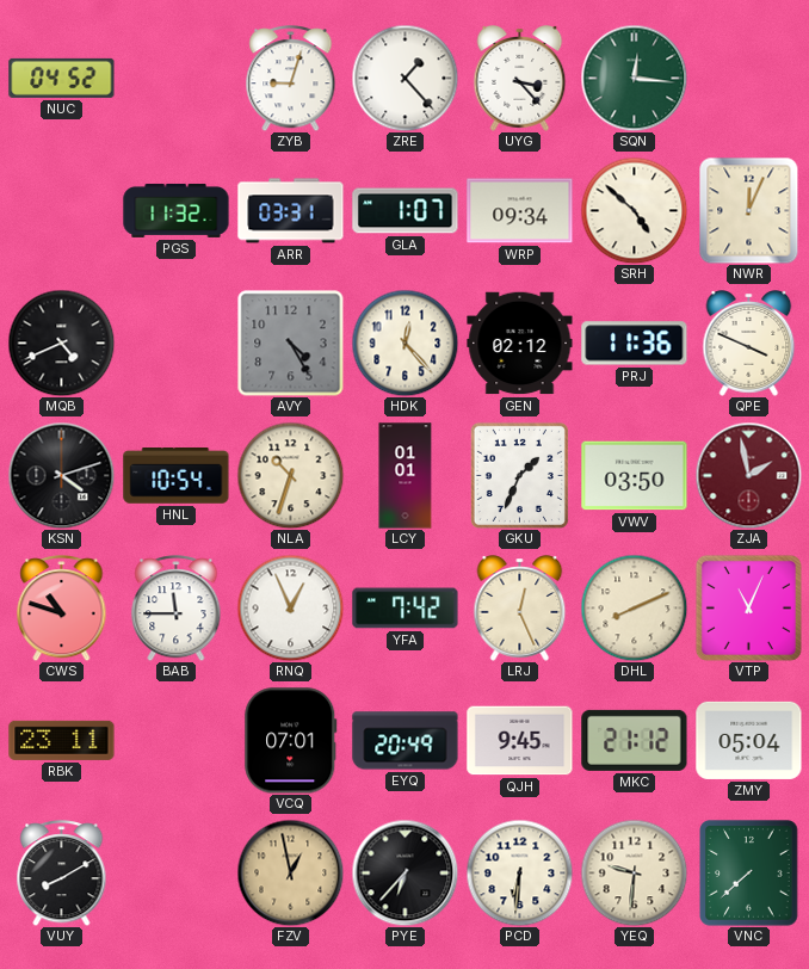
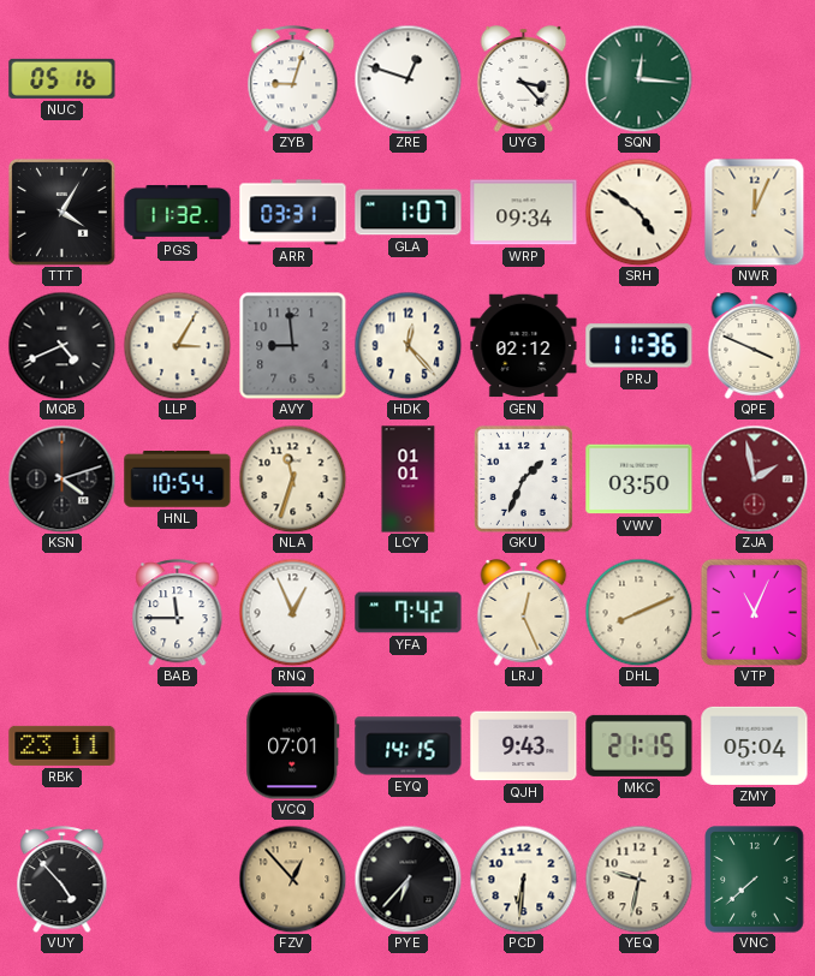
NUC: 04:52 -> 05:16
ZRE: 1:23 -> 12:48
TTT: none -> 4:05
SRH: 4:52 -> 4:51
LLP: none -> 3:05
AVY: 4:25 -> 8:59
NLA: 10:33 -> 11:33
CWS: 10:48 -> none
EYQ: 20:49 -> 14:15
QJH: 9:45 -> 9:43
MKC: 21:12 -> 21:15
VUY: 8:10 -> 4:53
FZV: 12:58 -> 12:53
YEQ: 9:31 -> 9:32
